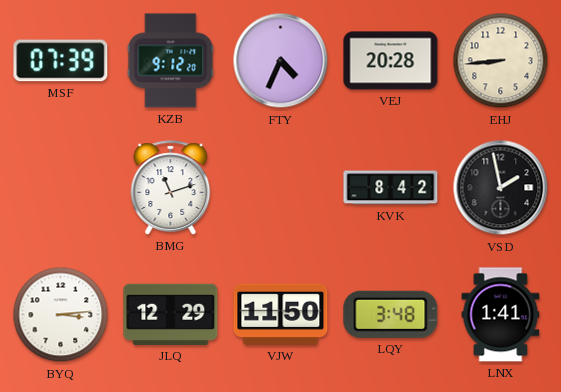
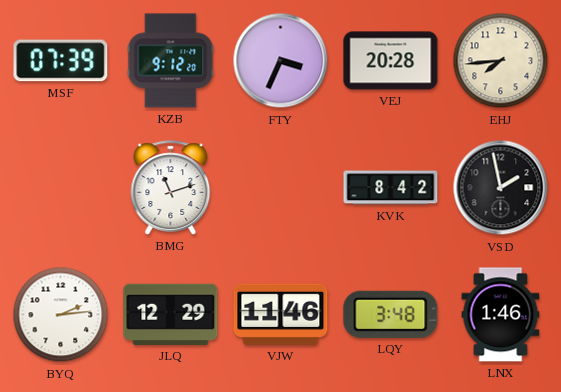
FTY: 4:34 -> 3:34
EHJ: 8:44 -> 7:44
BYQ: 3:14 -> 2:14
VJW: 11:50 -> 11:46
LNX: 1:41 -> 1:46
